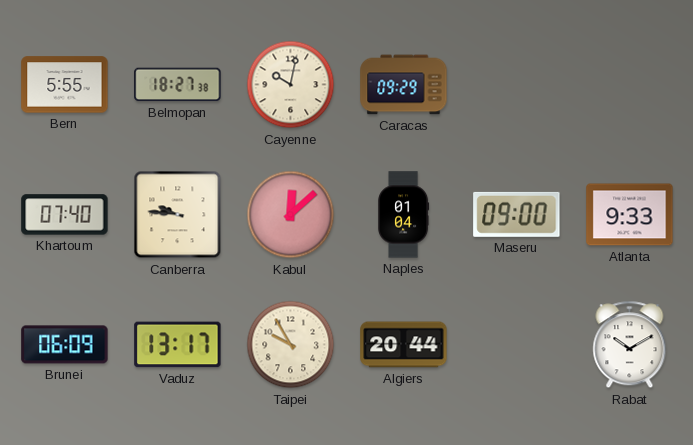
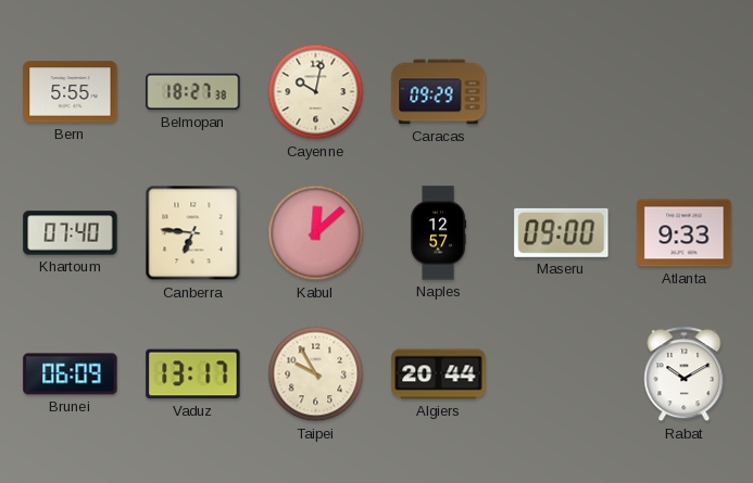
Canberra: 9:46 -> 6:46
Naples: 01:04 -> 12:57
